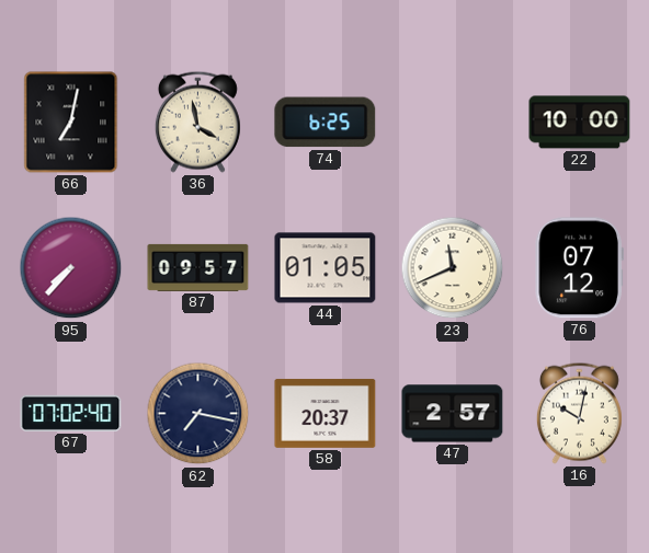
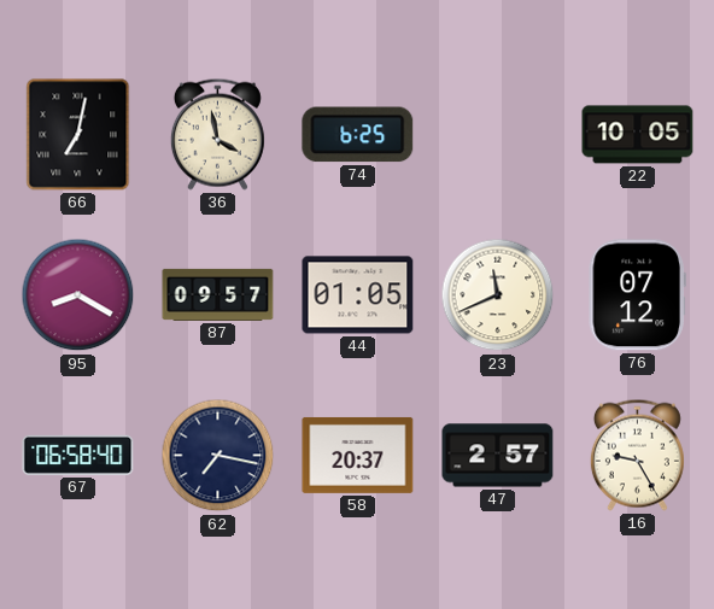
22: 10:00 -> 10:05
95: 7:37 -> 8:20
67: 07:02 -> 06:58
16: 10:02 -> 9:25
